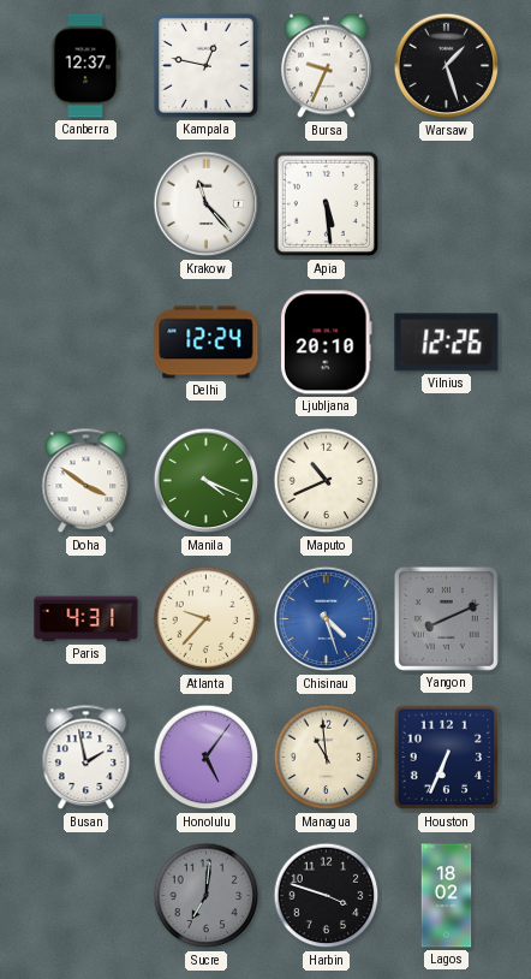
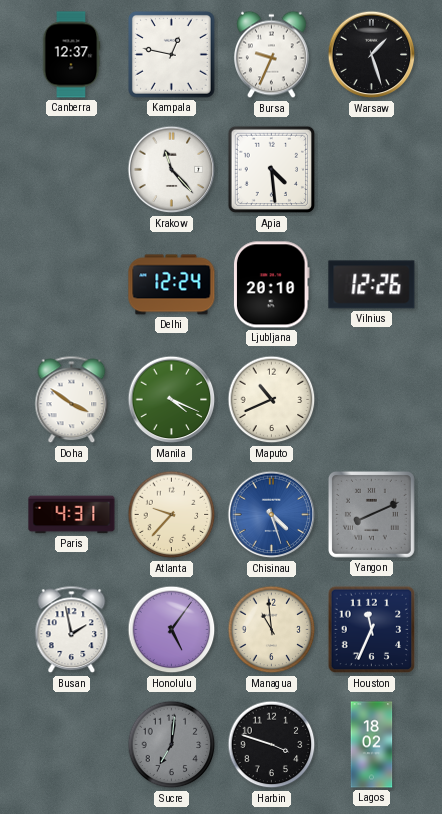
Apia: 5:29 -> 4:29
Houston: 6:34 -> 11:34
